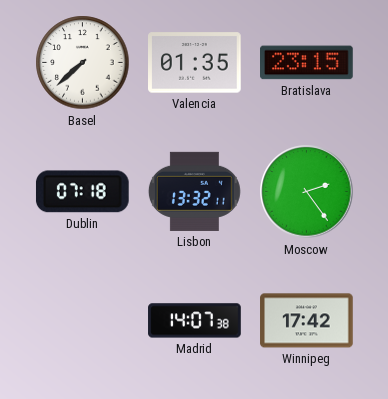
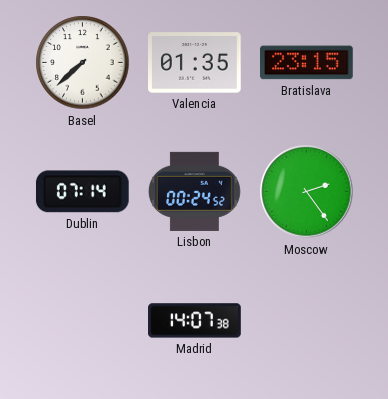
Dublin: 07:18 -> 07:14
Lisbon: 13:32 -> 00:24
Winnipeg: 17:42 -> none
